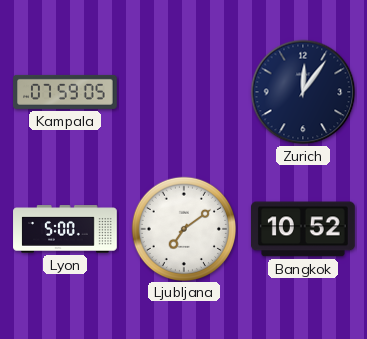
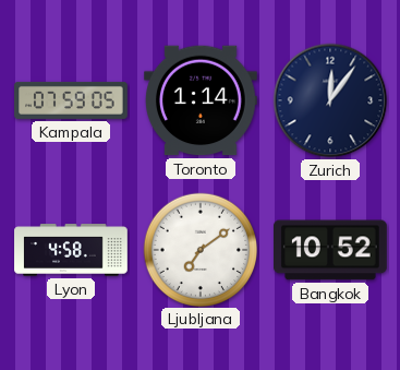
Toronto: none -> 1:14
Lyon: 5:00 -> 4:58
